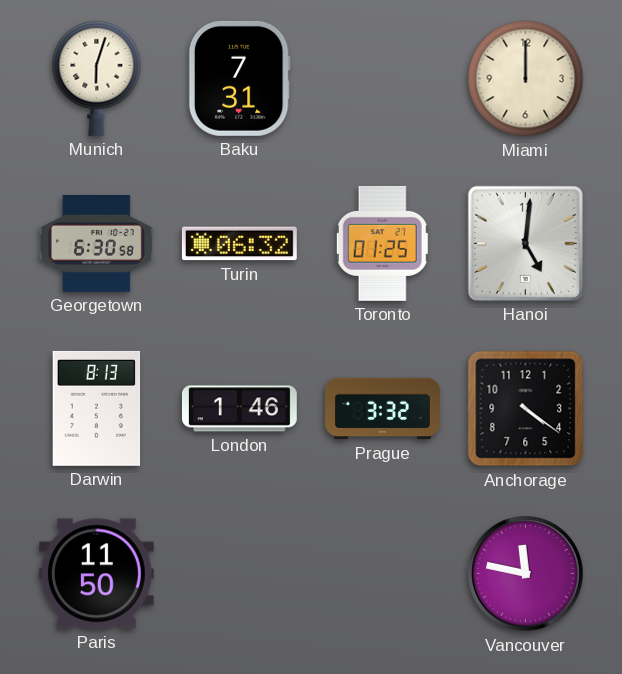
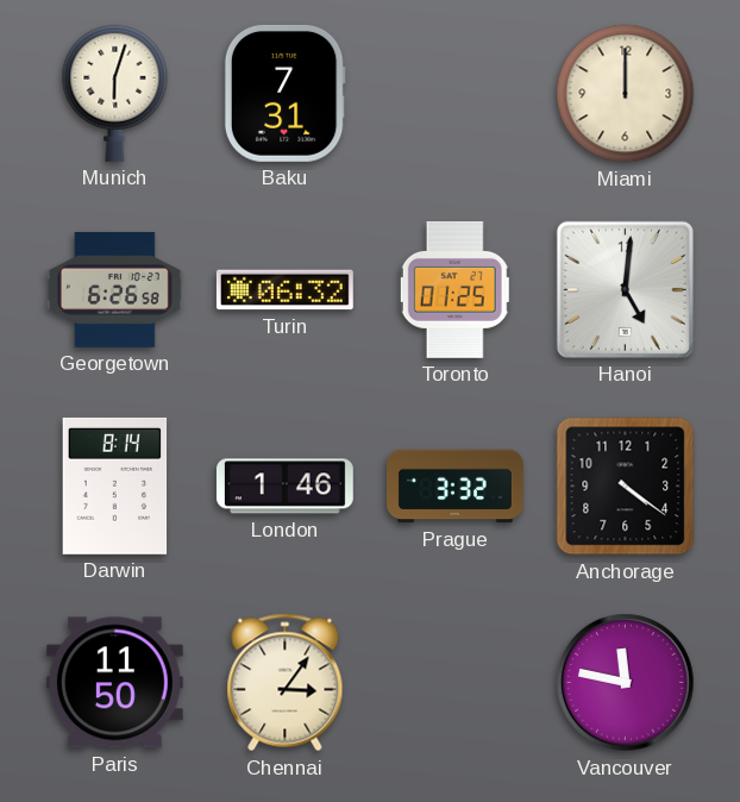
Georgetown: 6:30 -> 6:26
Darwin: 8:13 -> 8:14
Chennai: none -> 3:06
